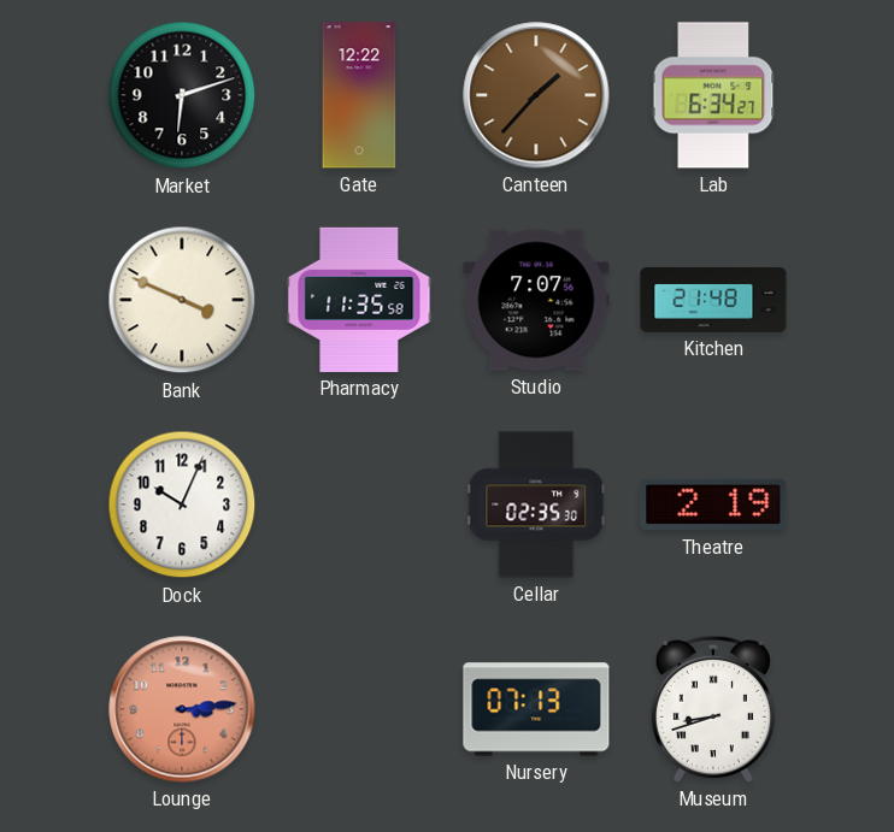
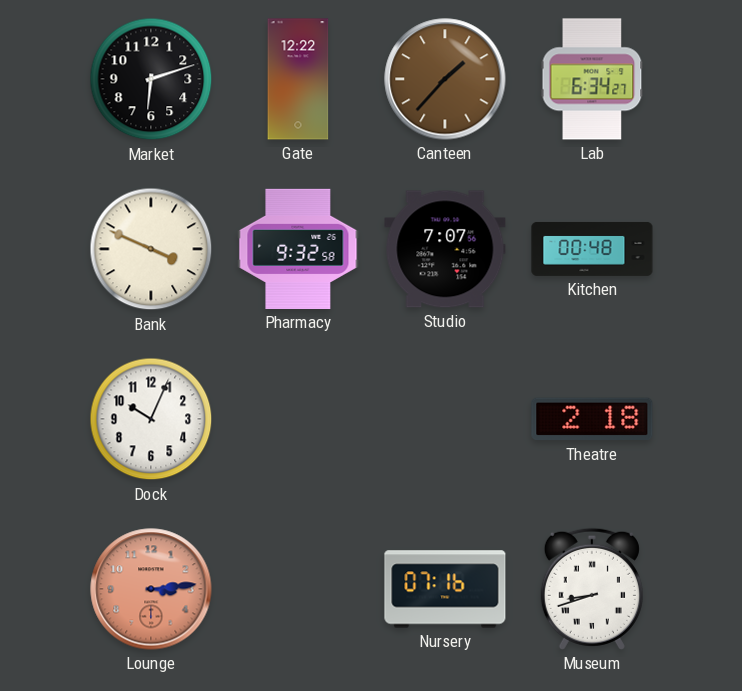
Pharmacy: 11:35 -> 9:32
Kitchen: 21:48 -> 00:48
Cellar: 02:35 -> none
Theatre: 2:19 -> 2:18
Nursery: 07:13 -> 07:16
